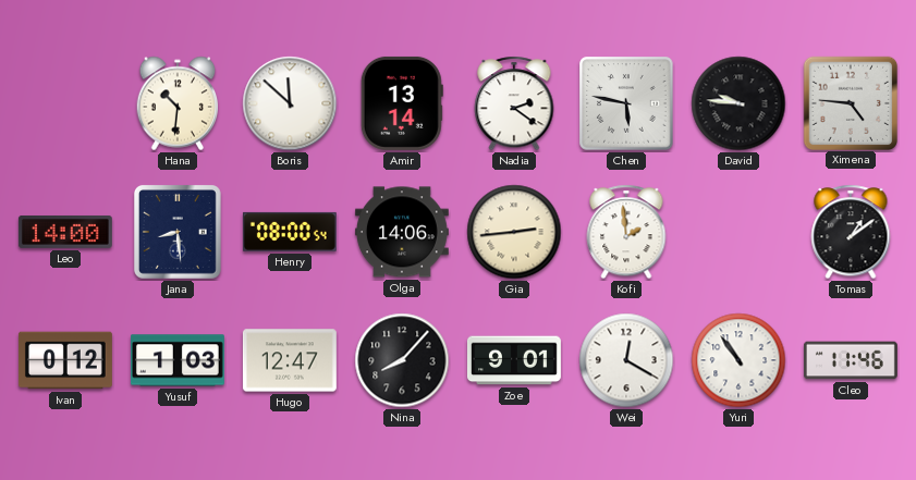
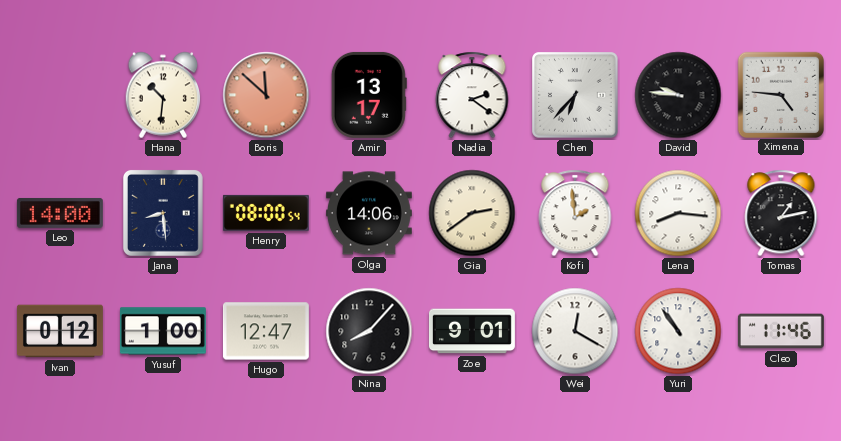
Boris dial: white -> salmon
Amir: 13:14 -> 13:17
Chen: 5:47 -> 6:37
Gia: 2:44 -> 2:39
Lena: none -> 8:16
Tomas: 1:09 -> 1:13
Yusuf: 1:03 -> 1:00
